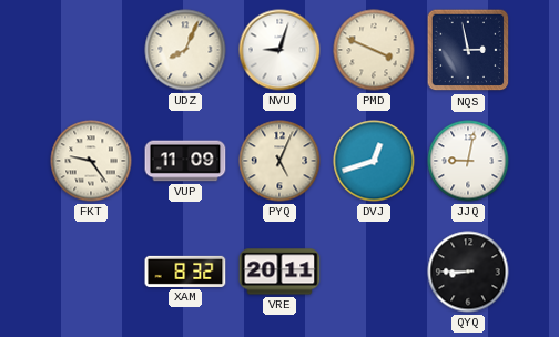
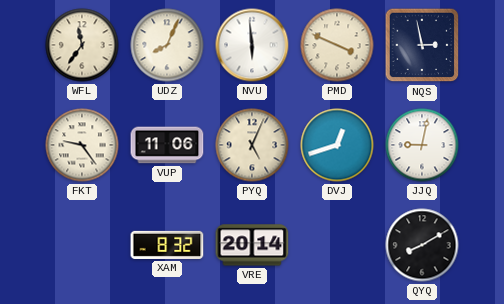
WFL: none -> 11:36
NVU: 9:03 -> 5:59
VUP: 11:09 -> 11:06
VRE: 20:11 -> 20:14
QYQ: 8:45 -> 8:10
